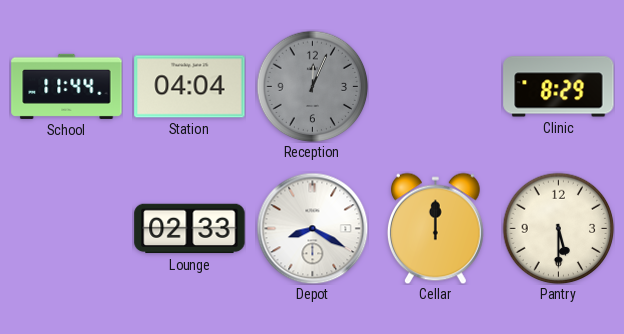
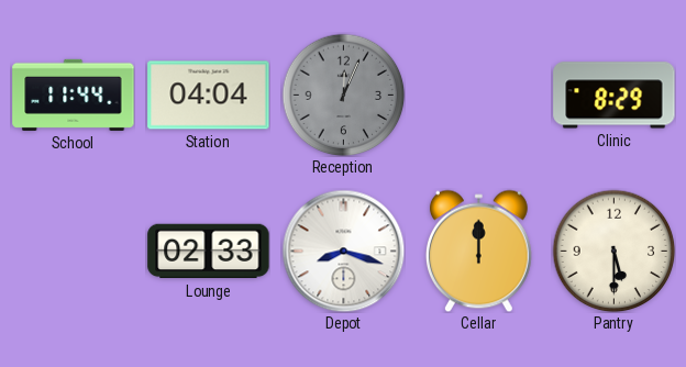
Depot: 8:20 -> 8:18
